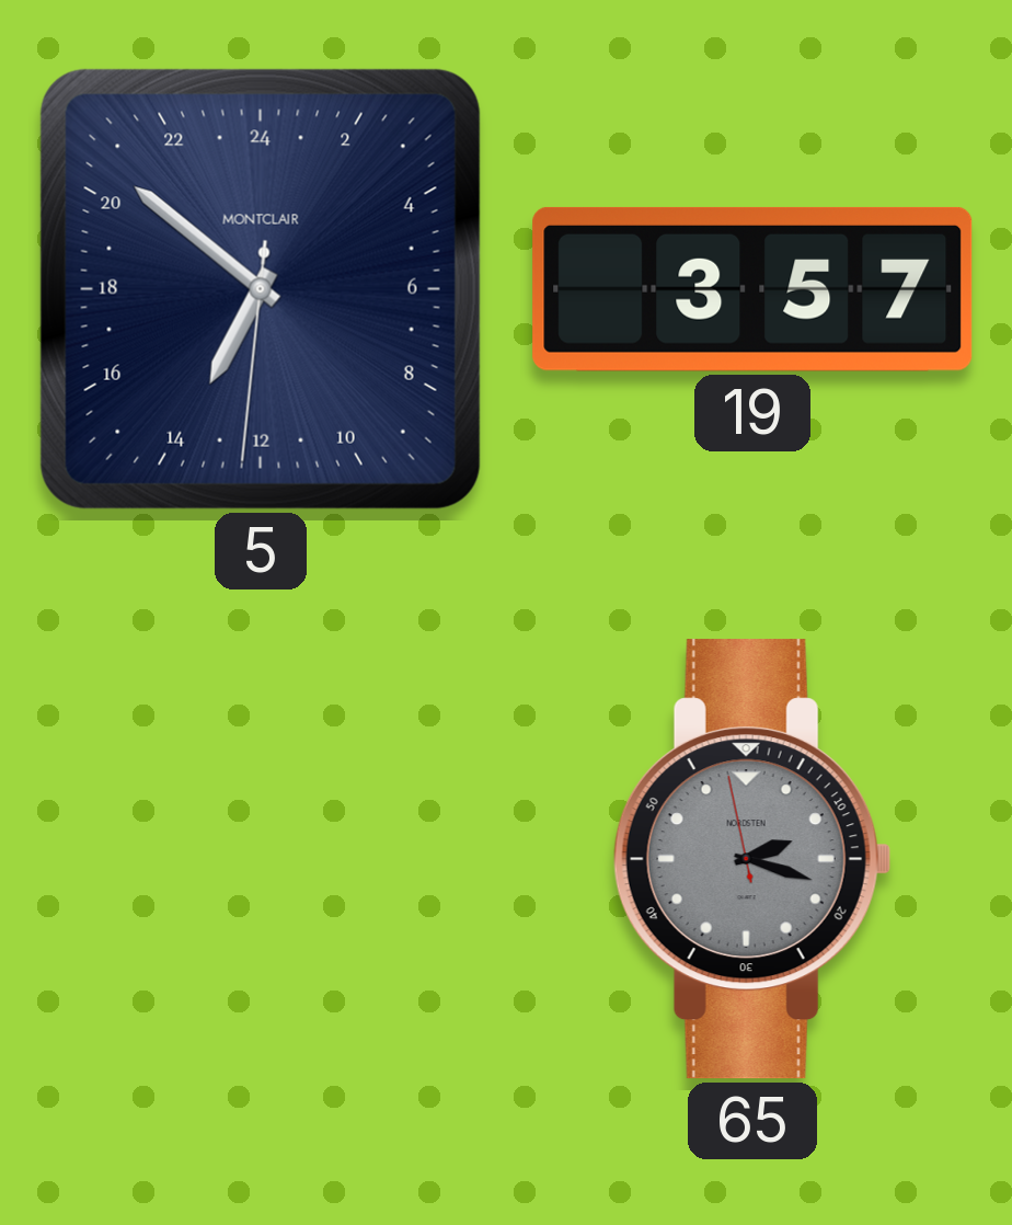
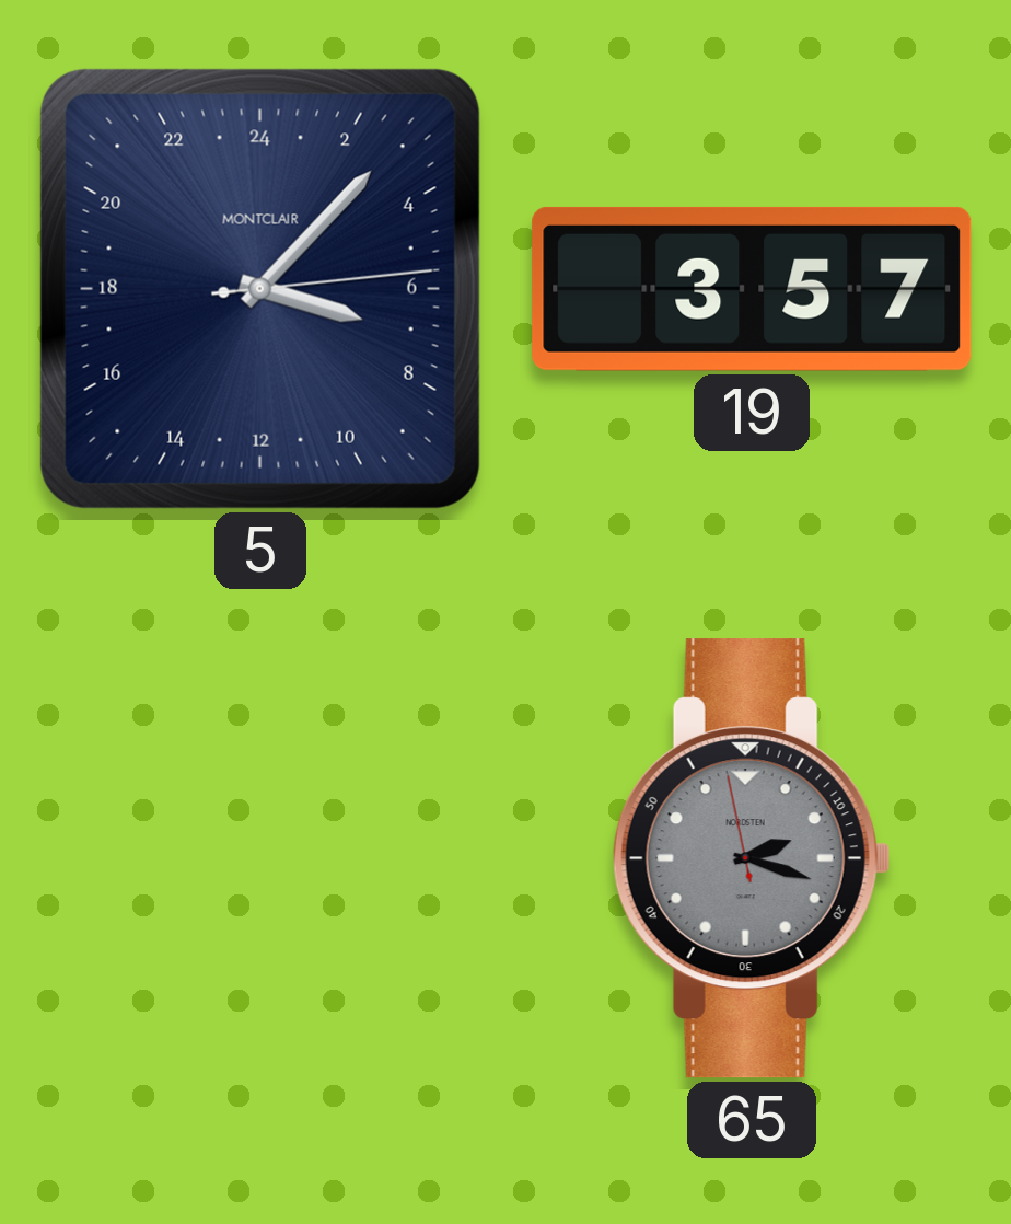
5: 13:51 -> 7:07
